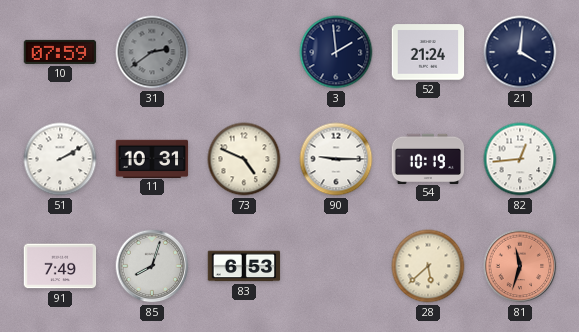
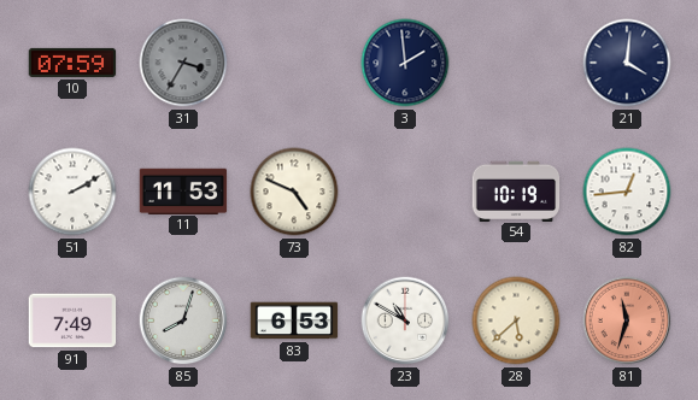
31: 2:39 -> 3:35
52: 21:24 -> none
11: 10:31 -> 11:53
90: 9:15 -> none
23: none -> 10:50
